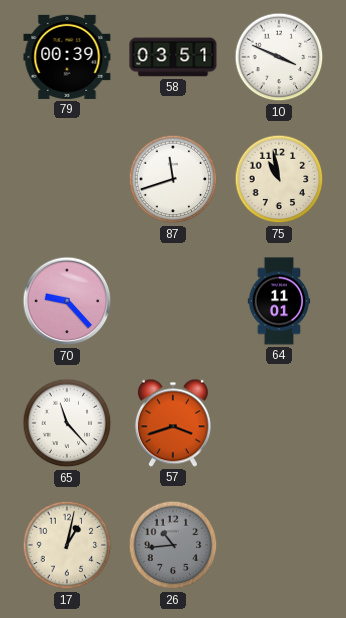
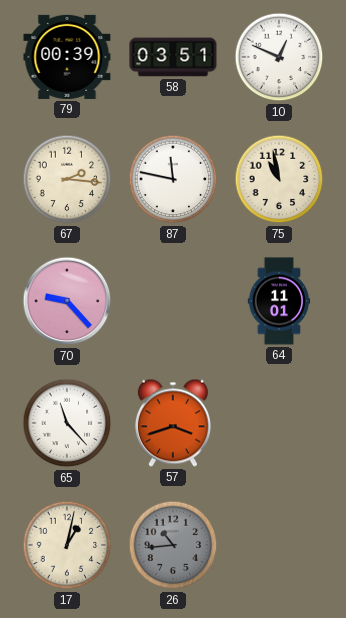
10: 3:49 -> 12:49
67: none -> 2:16
87: 11:42 -> 11:47
